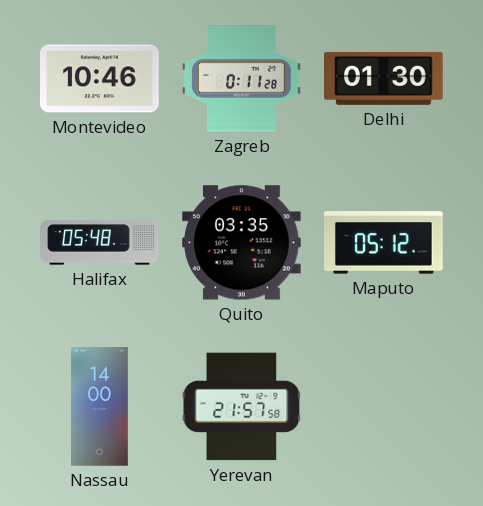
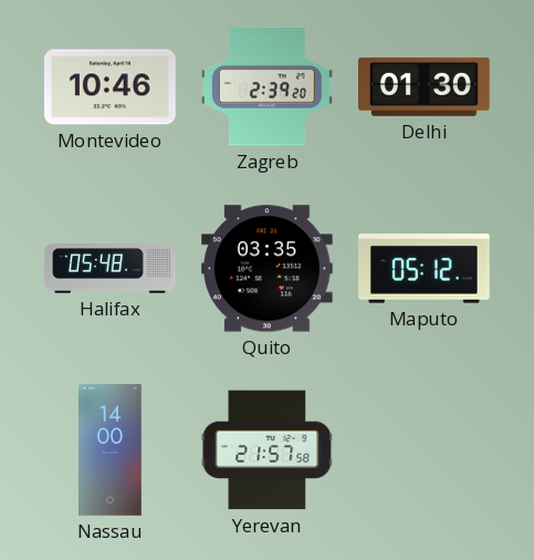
Zagreb: 0:11 -> 2:39
